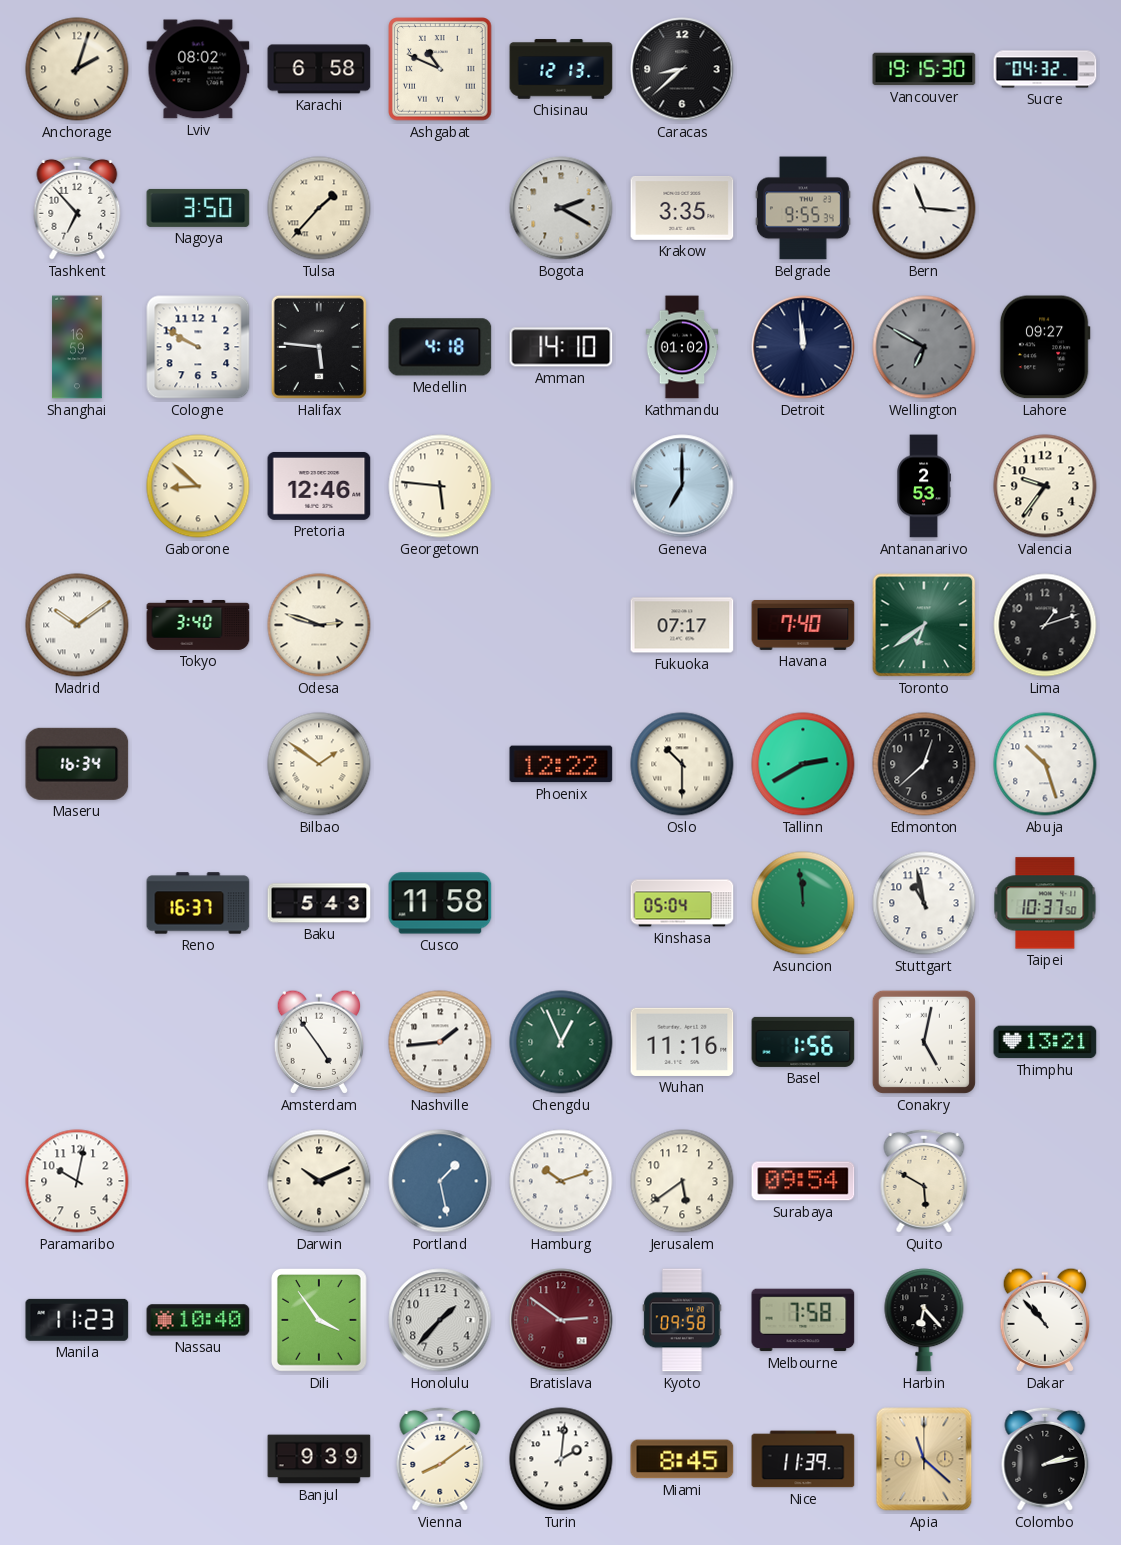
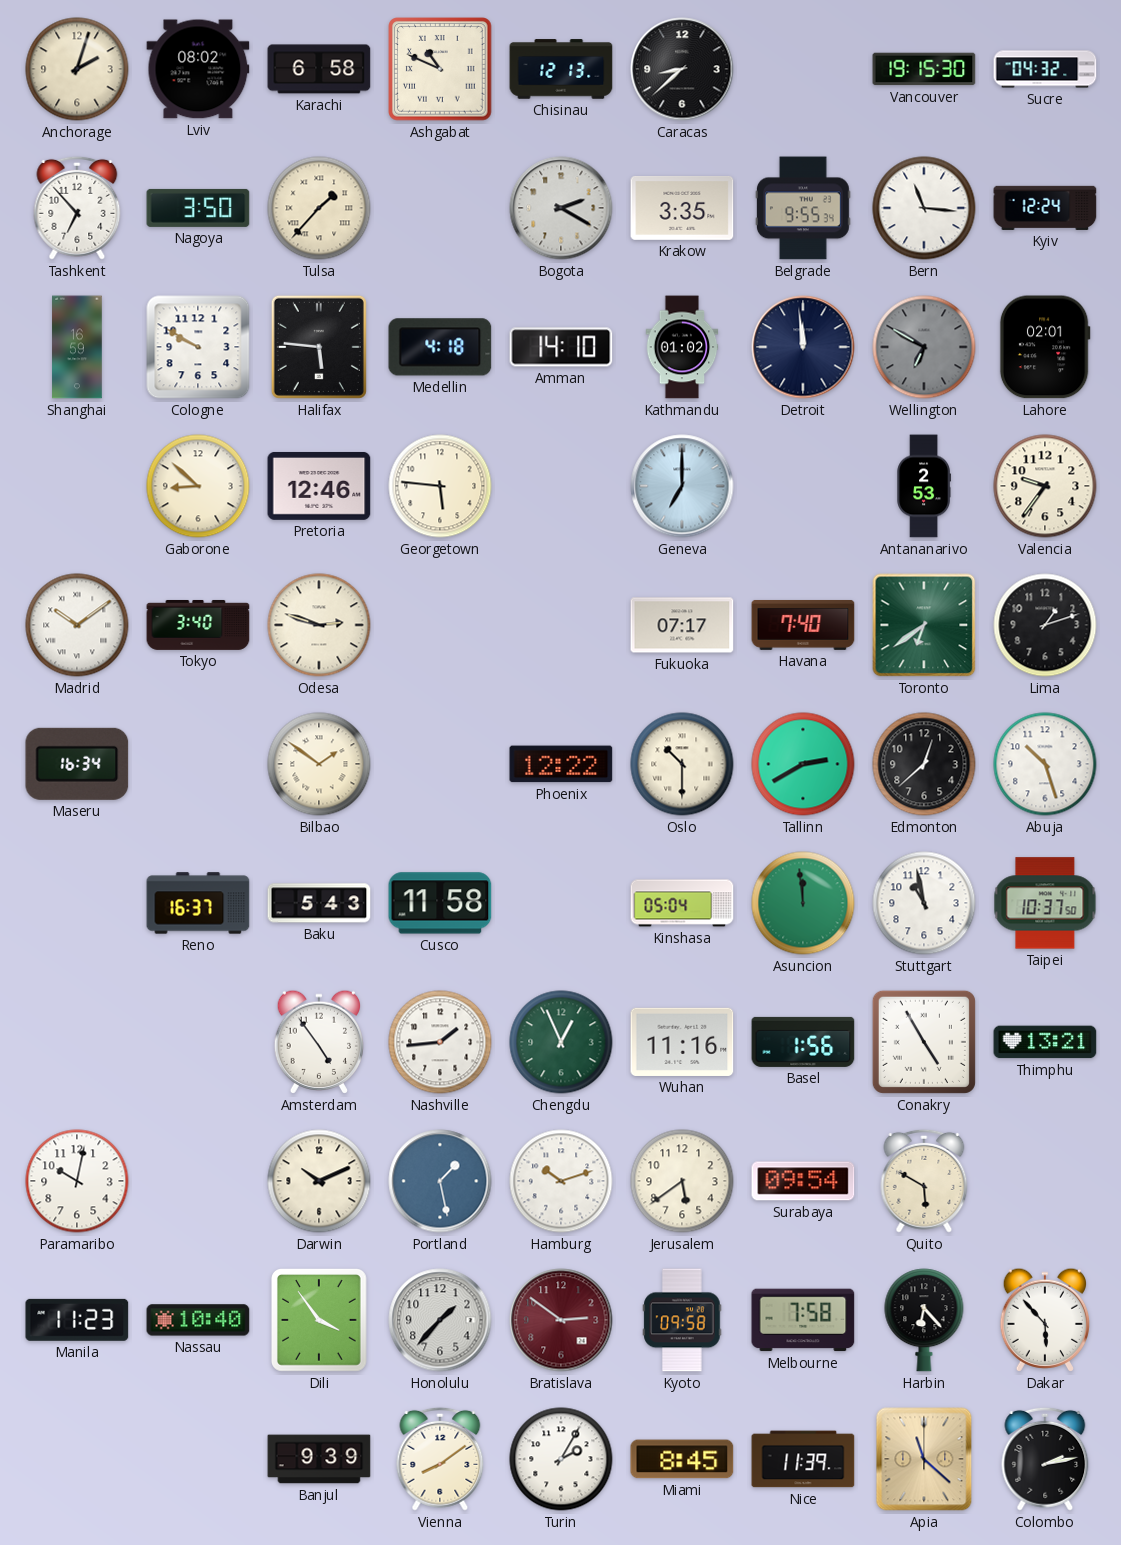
Kyiv: none -> 12:24
Lahore: 09:27 -> 02:01
Conakry: 5:02 -> 4:55
Dakar: 10:53 -> 5:53
Turin: 2:01 -> 2:05
